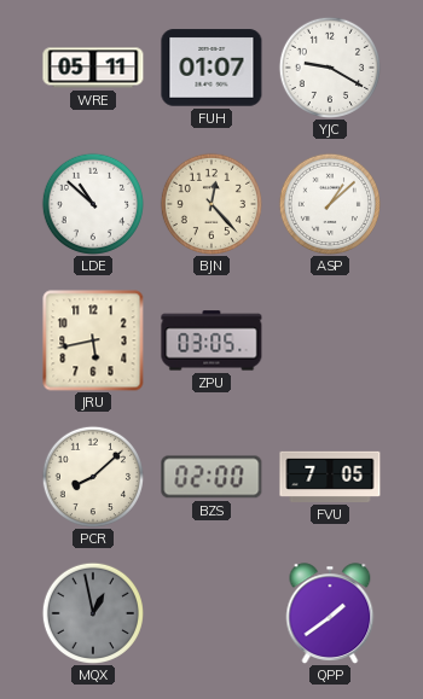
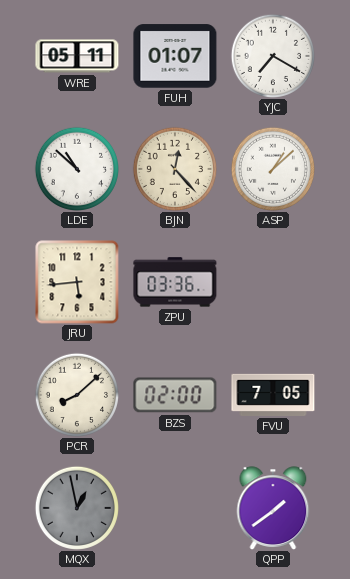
YJC: 9:20 -> 7:20
JRU: 5:43 -> 5:44
ZPU: 03:05 -> 03:36
